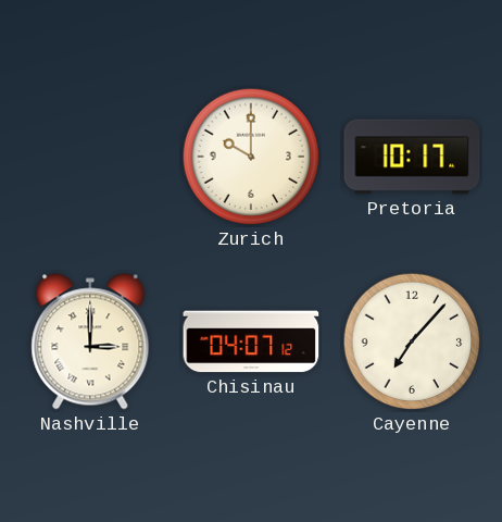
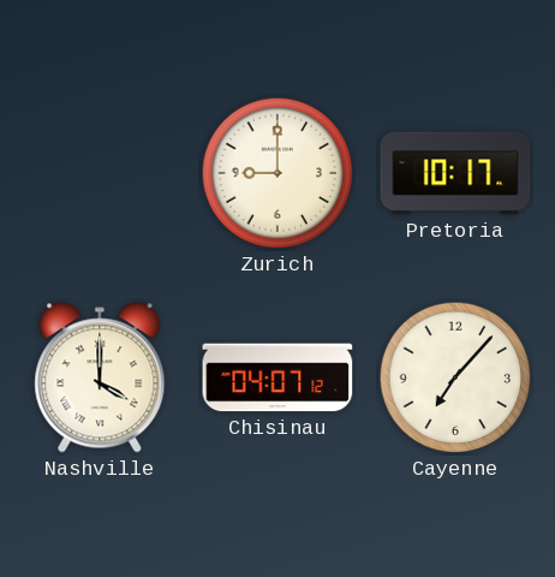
Zurich: 10:00 -> 9:00
Nashville: 3:00 -> 4:00
